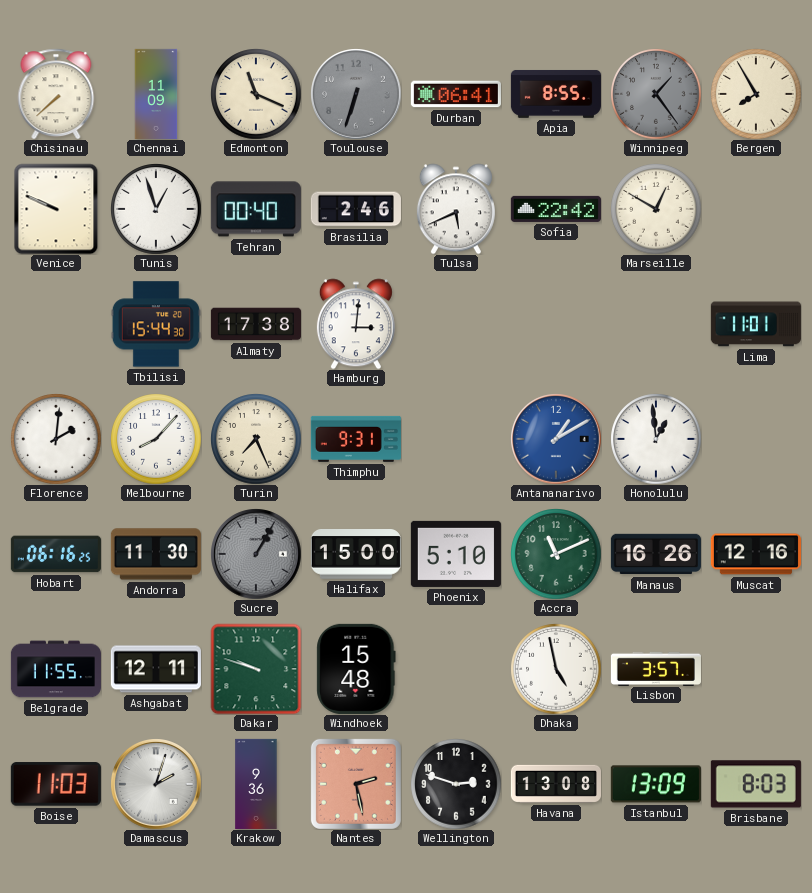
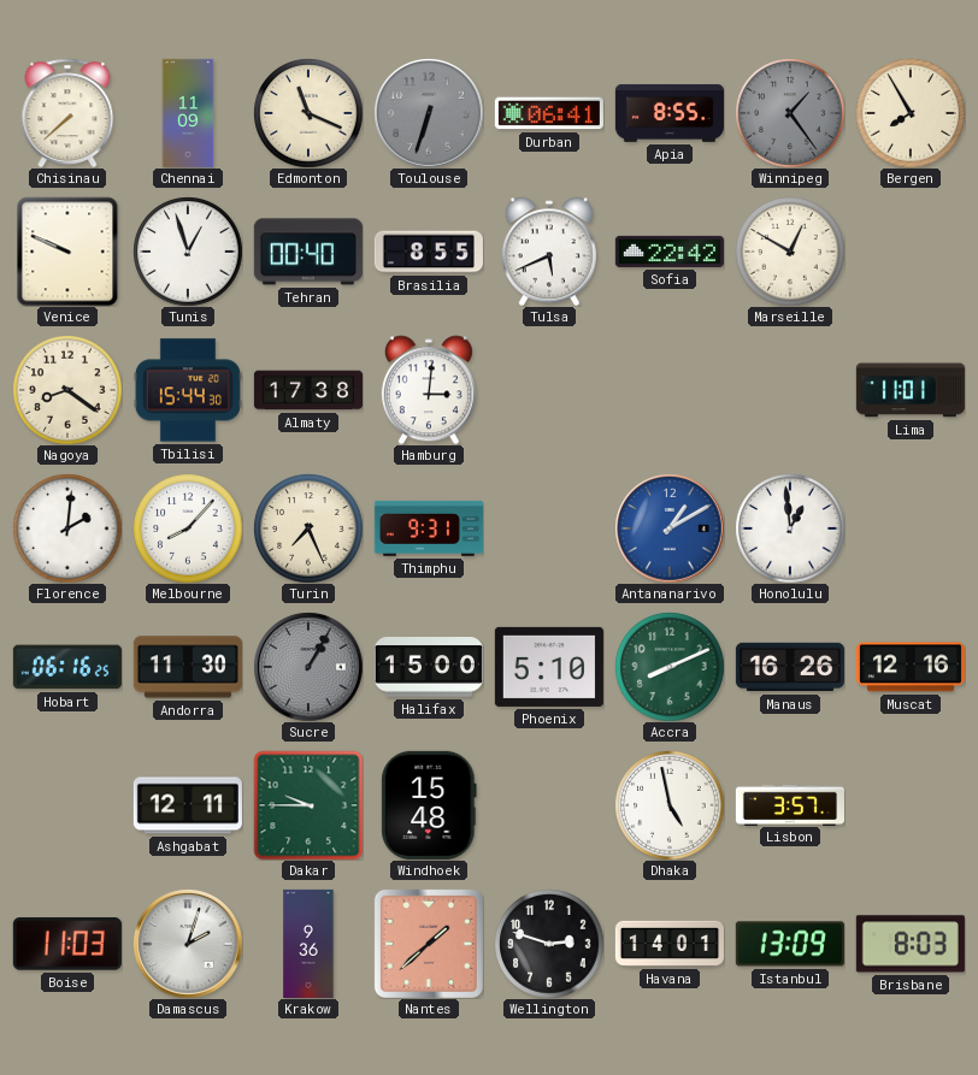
Brasilia: 2:46 -> 8:55
Nagoya: none -> 8:21
Accra: 11:11 -> 8:11
Belgrade: 11:55 -> none
Dakar: 9:48 -> 9:45
Nantes: 2:28 -> 1:38
Havana: 13:08 -> 14:01
